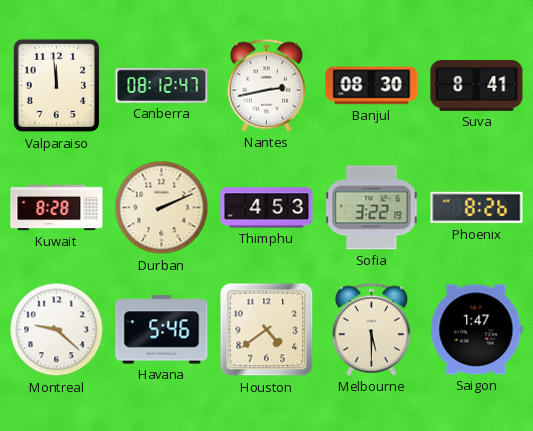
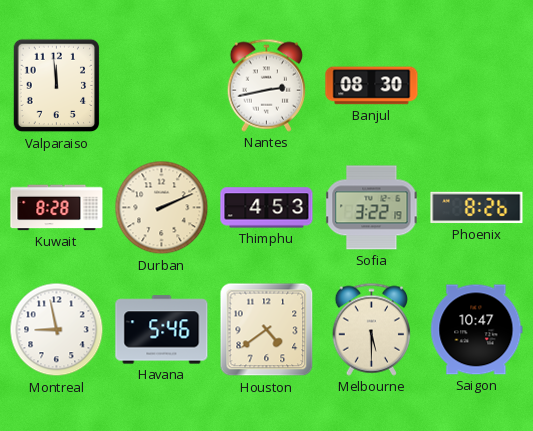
Canberra: 08:12 -> none
Suva: 8:41 -> none
Montreal: 9:22 -> 8:58
Saigon: 1:47 -> 10:47
